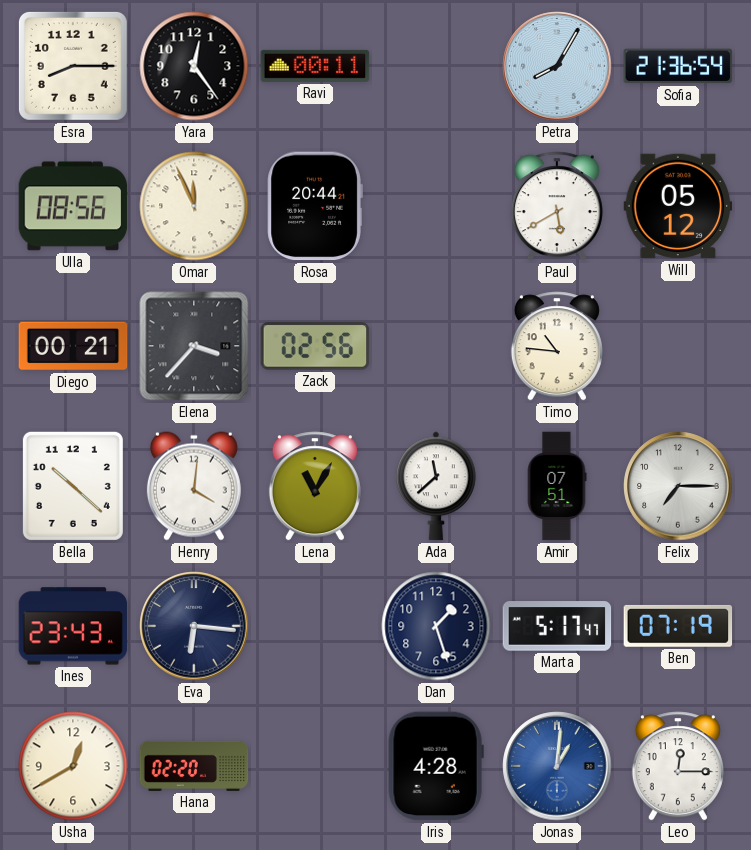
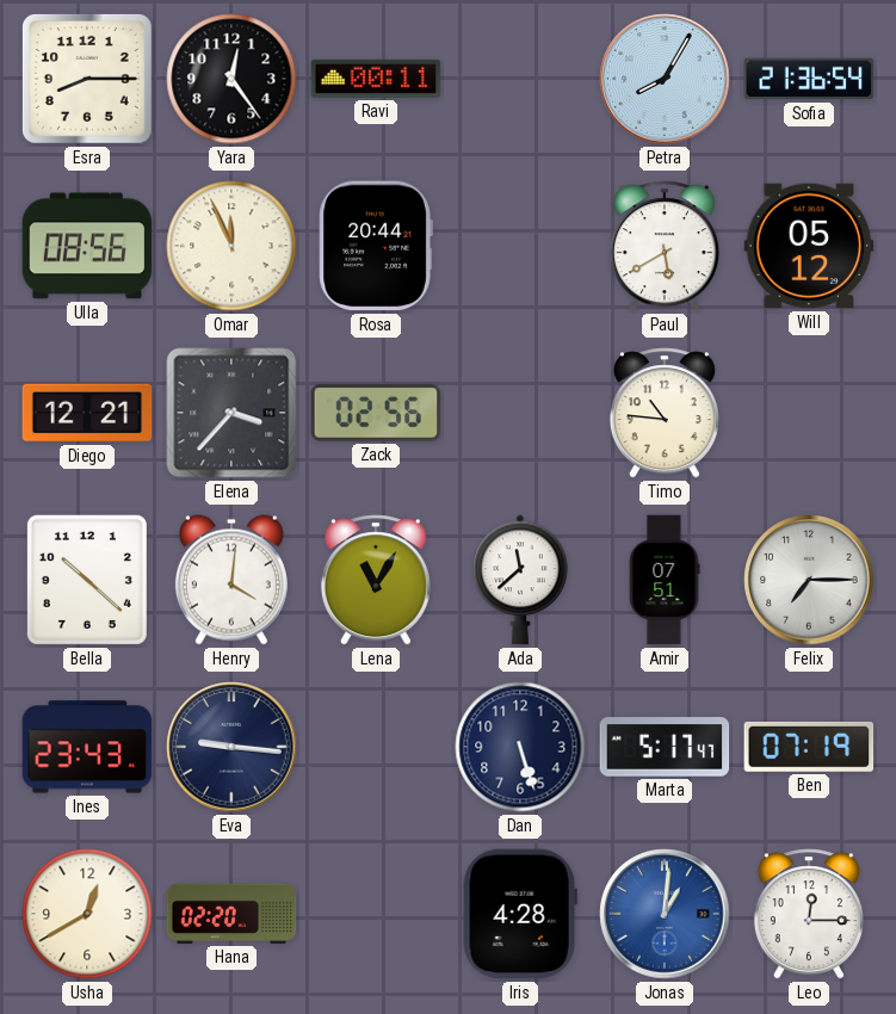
Diego: 00:21 -> 12:21
Eva: 6:16 -> 9:16
Dan: 1:27 -> 5:27
